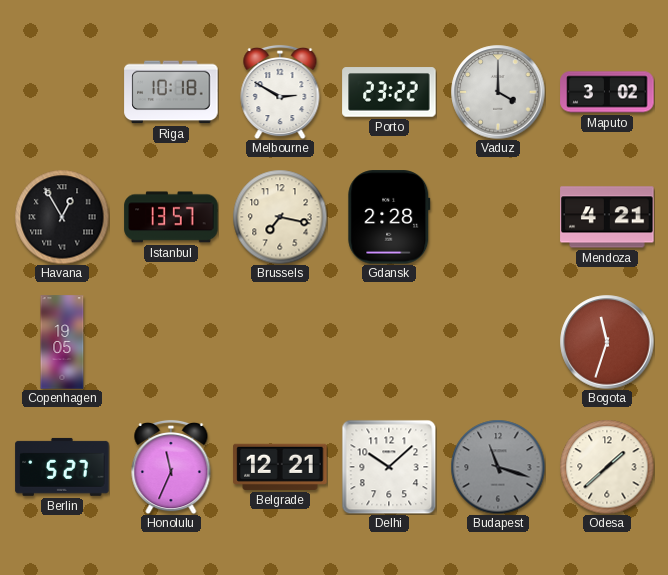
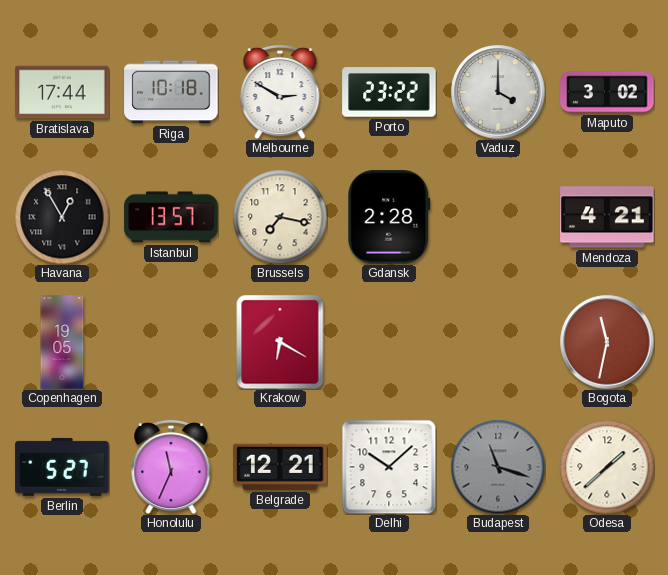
Bratislava: none -> 17:44
Krakow: none -> 6:20
Bogota: 11:33 -> 11:32
